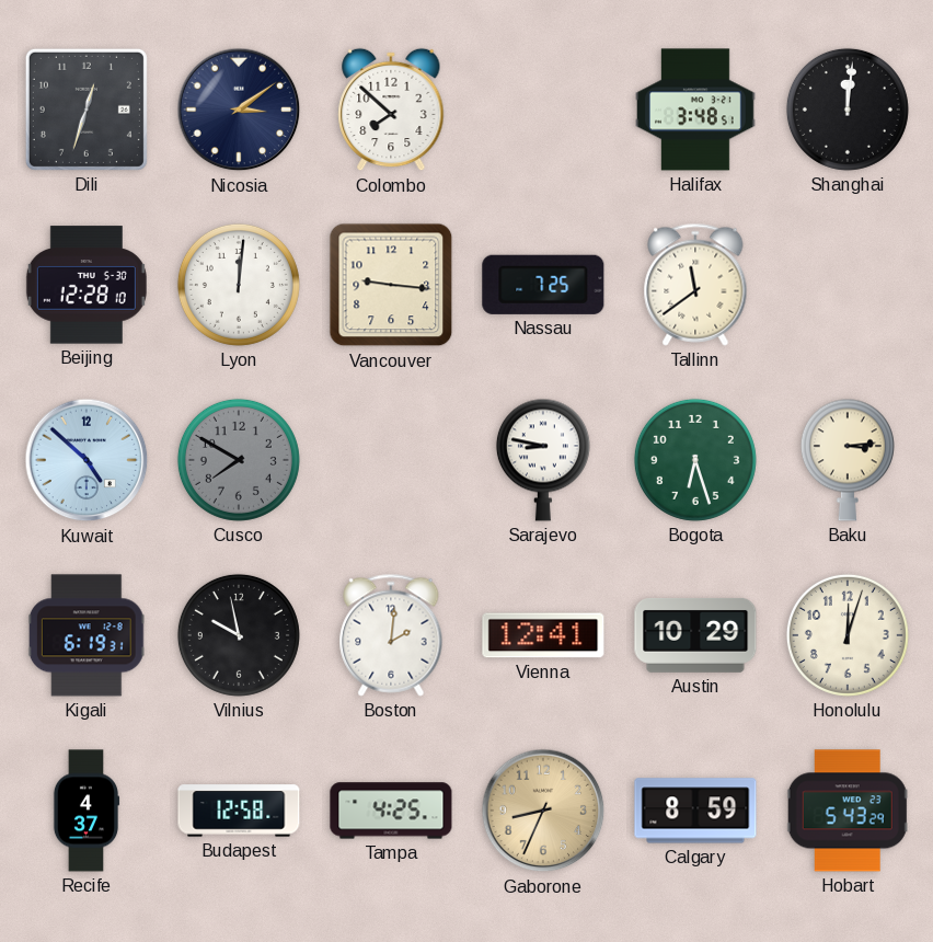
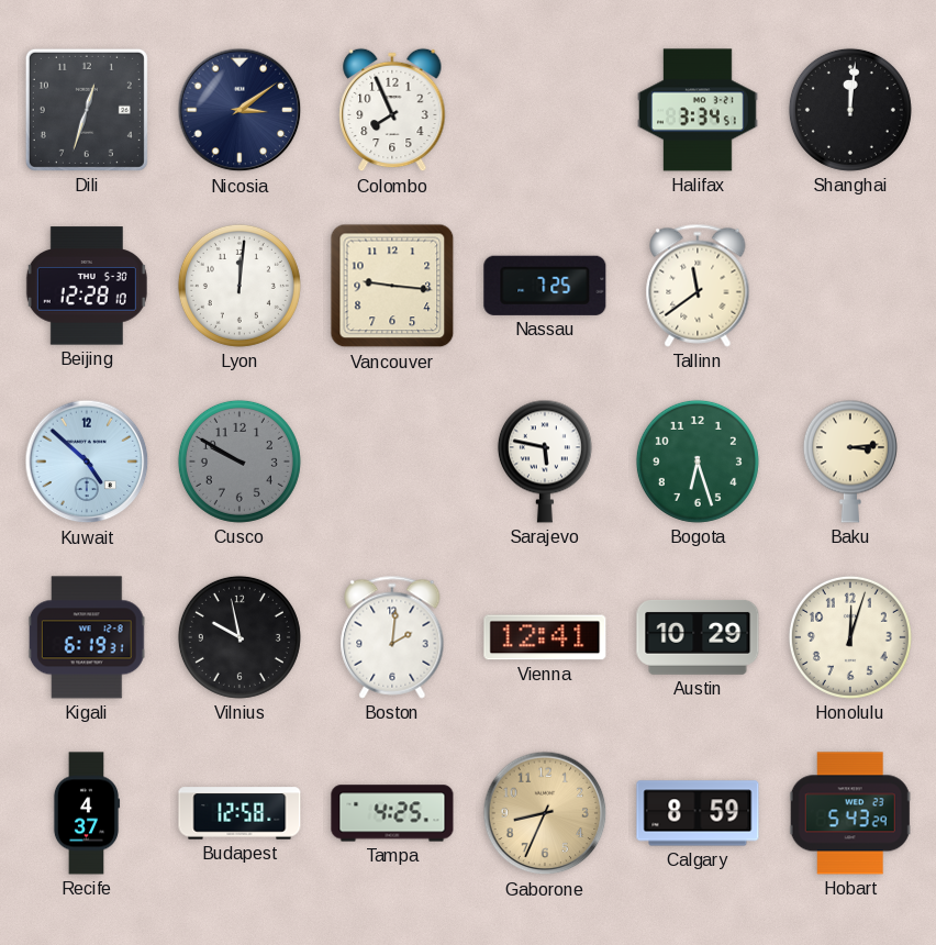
Colombo: 7:52 -> 7:56
Halifax: 3:48 -> 3:34
Cusco: 7:50 -> 9:50
Sarajevo: 8:47 -> 5:47
